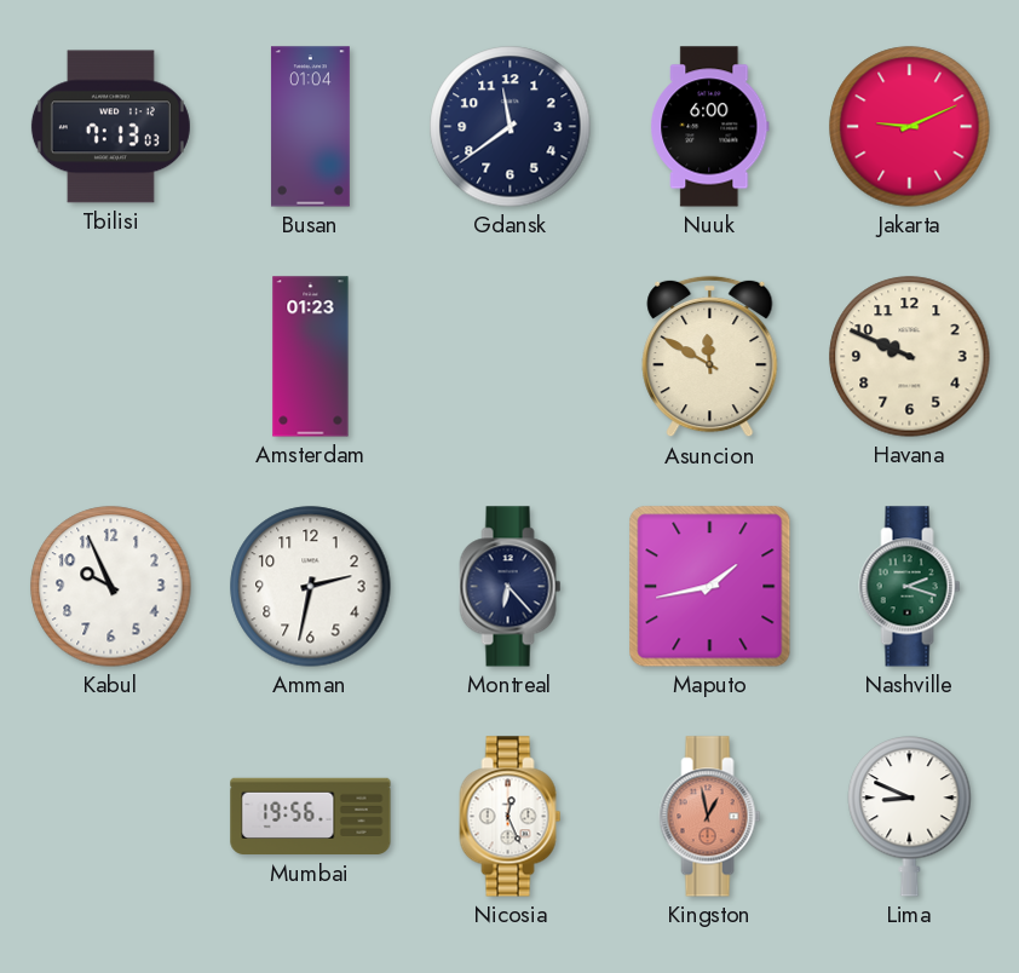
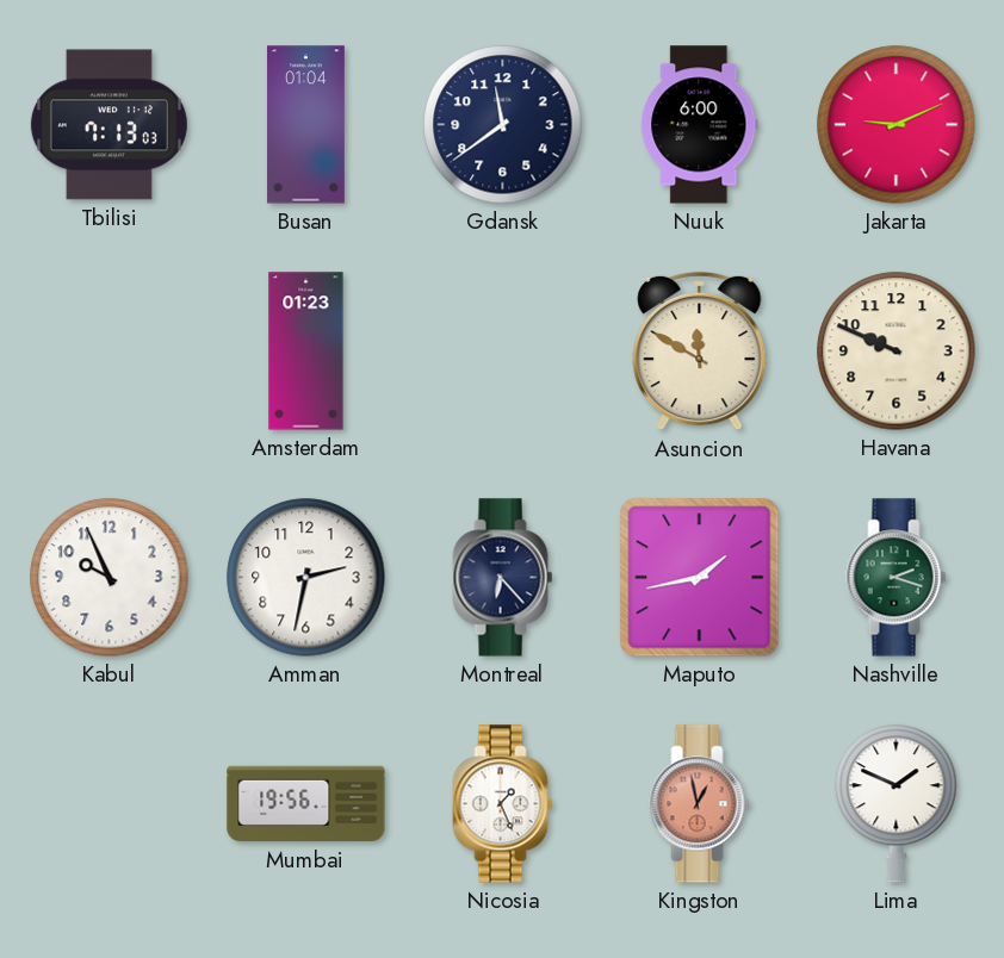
Nicosia: 12:26 -> 1:26
Lima: 8:49 -> 1:49
